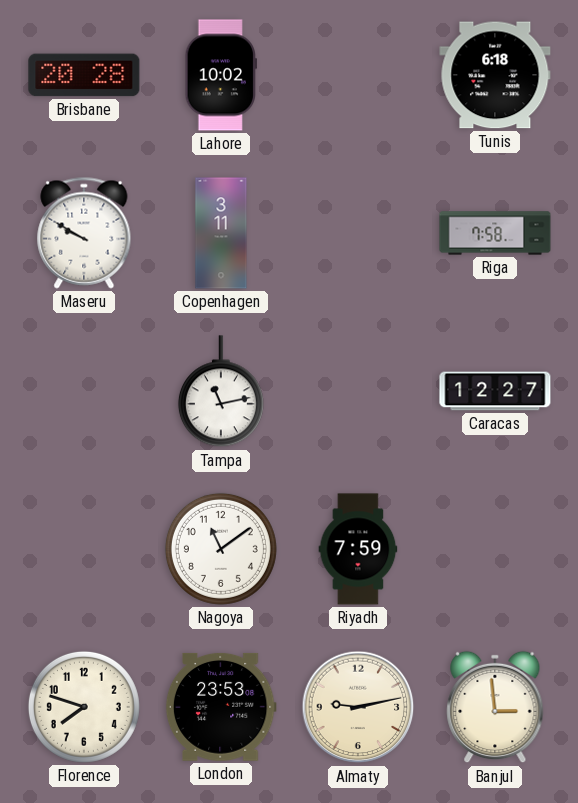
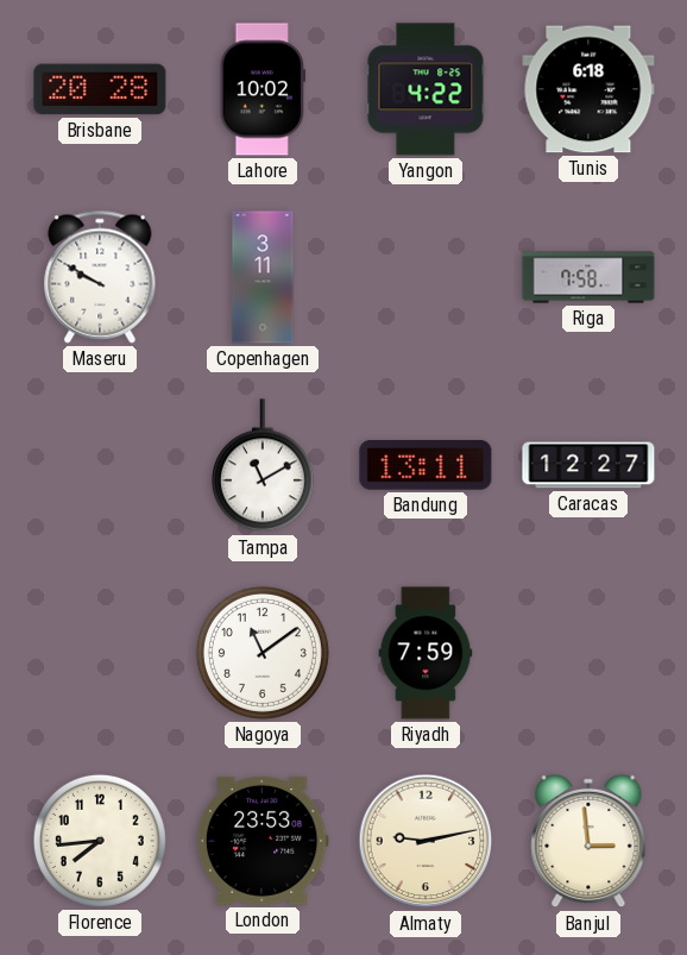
Yangon: none -> 4:22
Tampa: 11:13 -> 11:10
Bandung: none -> 13:11
Florence: 7:48 -> 7:44
